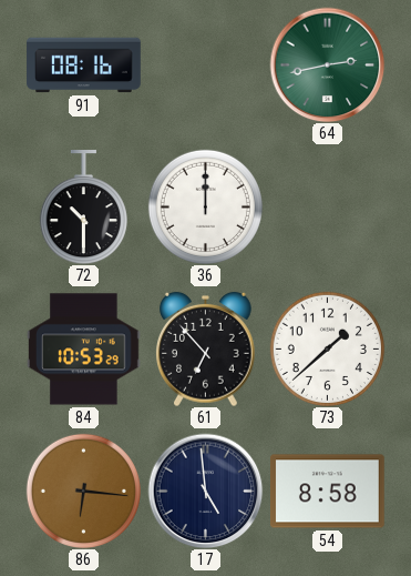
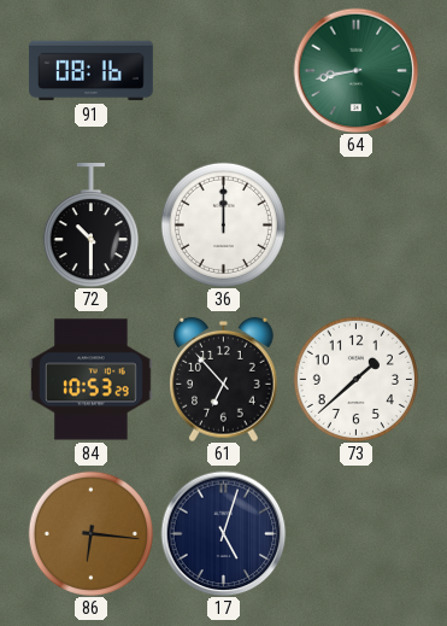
64: 2:43 -> 8:43
17: 4:59 -> 5:03
54: 8:58 -> none
